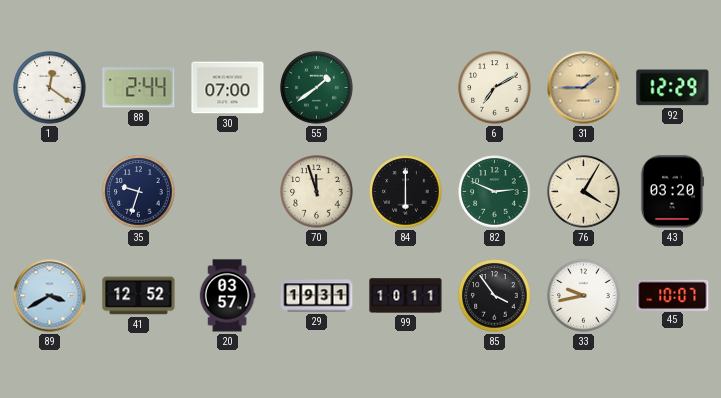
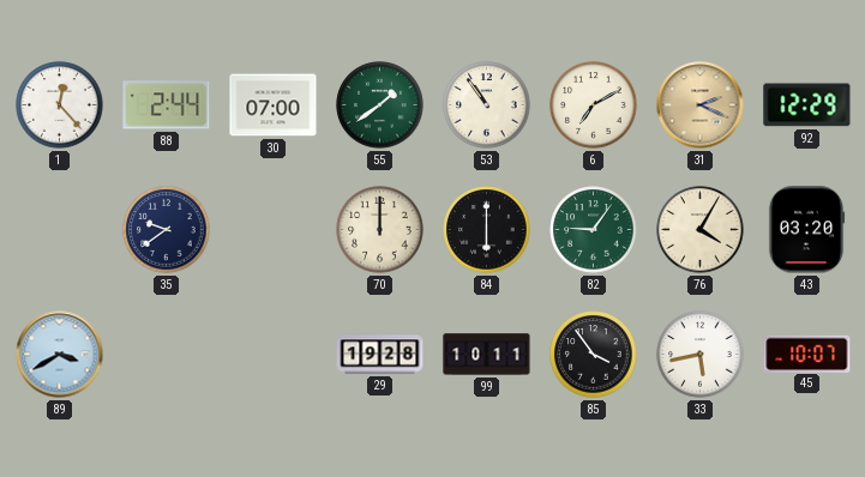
1: 12:21 -> 12:23
53: none -> 10:54
31: 1:45 -> 2:19
35: 9:33 -> 9:39
70: 11:57 -> 12:00
82: 2:49 -> 9:06
41: 12:52 -> none
20: 03:57 -> none
29: 19:31 -> 19:28
33: 9:43 -> 5:43
